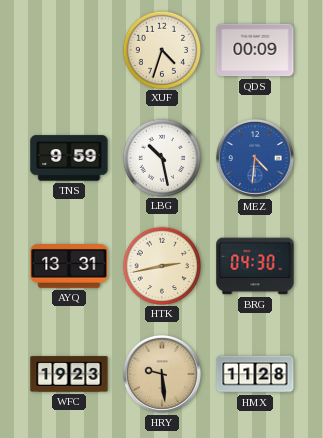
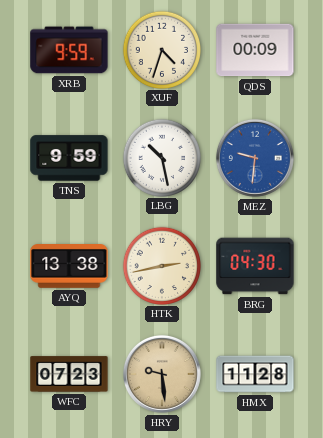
XRB: none -> 9:59
MEZ: 4:31 -> 9:31
AYQ: 13:31 -> 13:38
WFC: 19:23 -> 07:23
